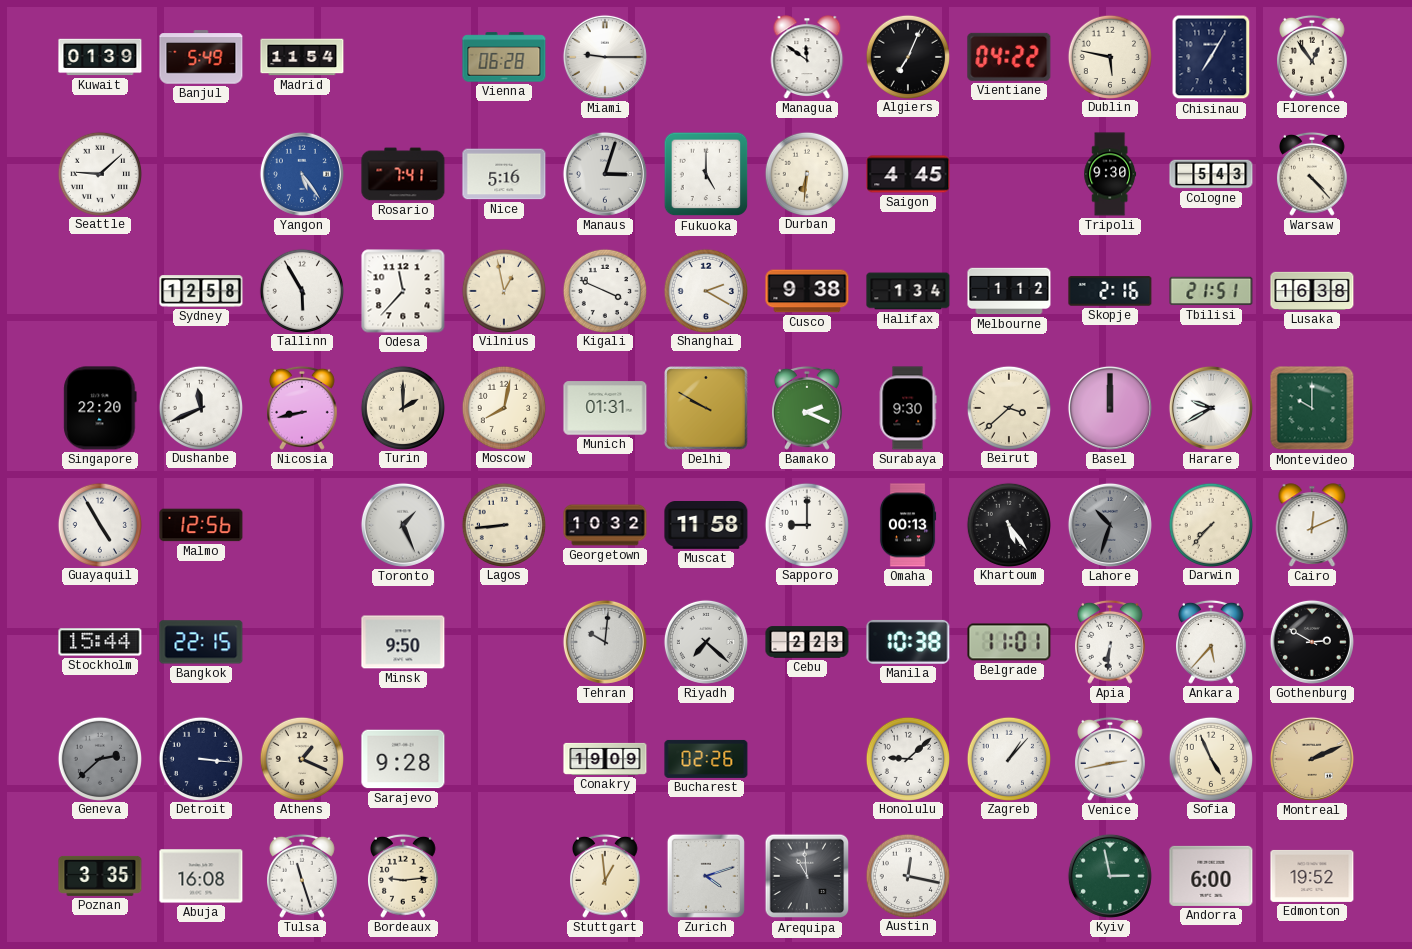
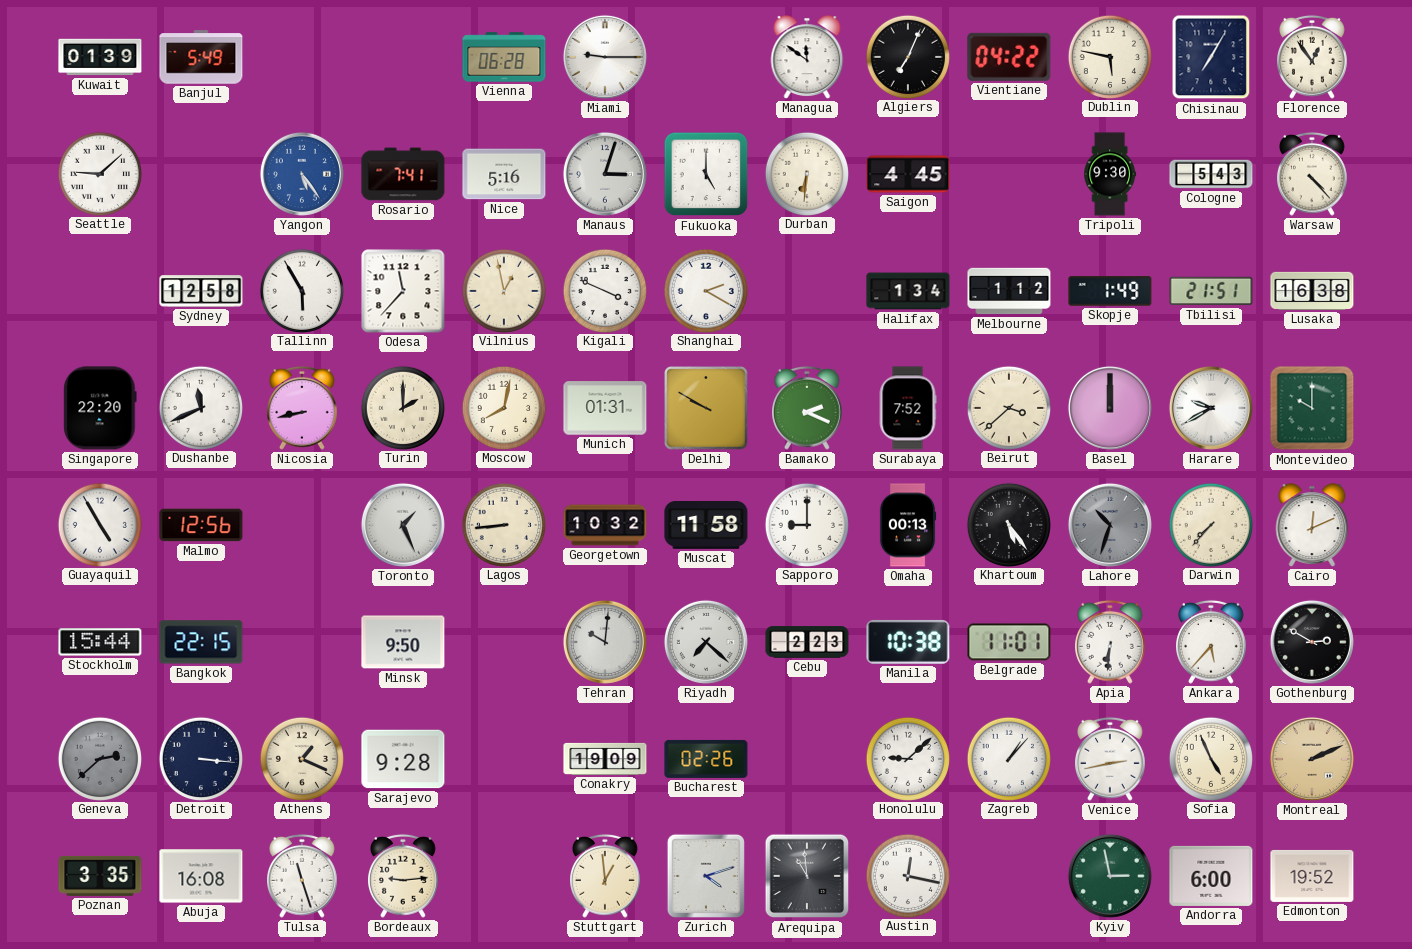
Madrid: 11:54 -> none
Cusco: 9:38 -> none
Skopje: 2:16 -> 1:49
Surabaya: 9:30 -> 7:52
